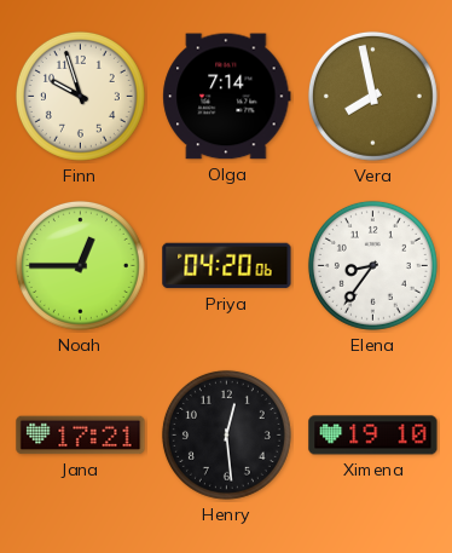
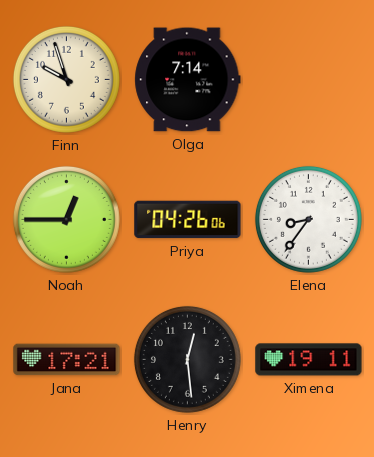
Vera: 7:58 -> none
Priya: 04:20 -> 04:26
Ximena: 19:10 -> 19:11
